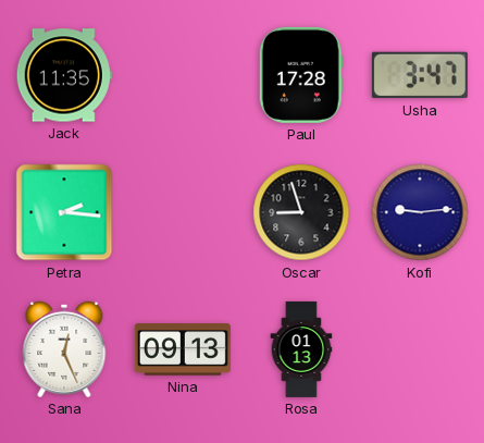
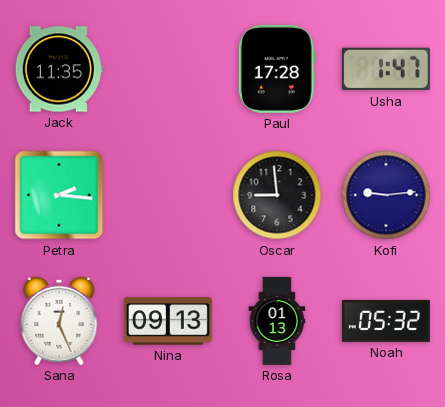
Usha: 3:47 -> 1:47
Oscar: 8:57 -> 8:59
Noah: none -> 05:32
